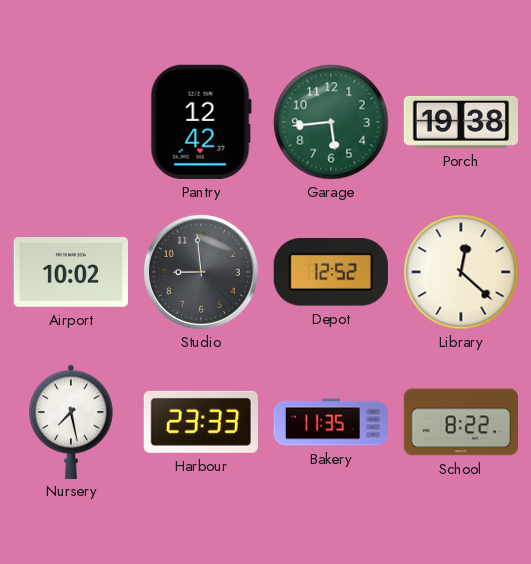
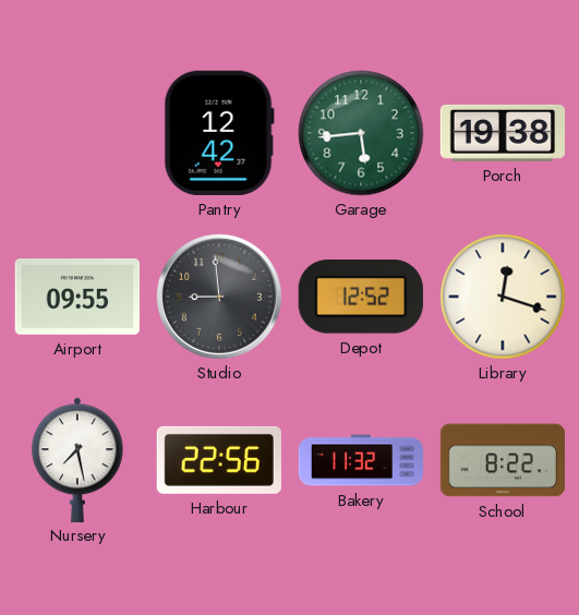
Airport: 10:02 -> 09:55
Library: 12:22 -> 12:18
Harbour: 23:33 -> 22:56
Bakery: 11:35 -> 11:32
